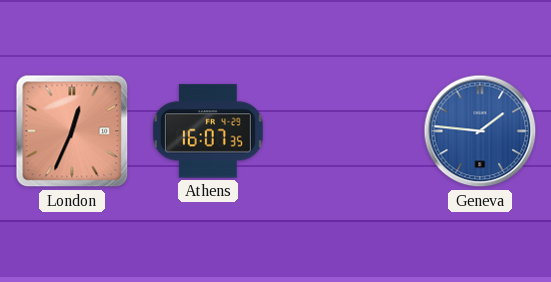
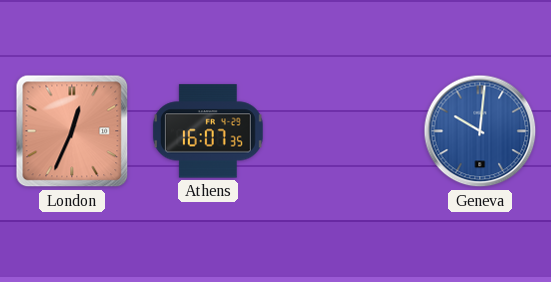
Geneva: 1:46 -> 10:01
